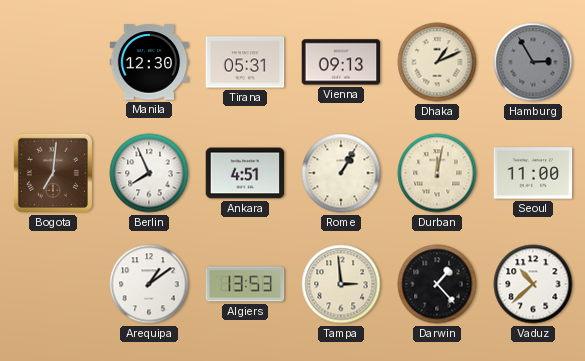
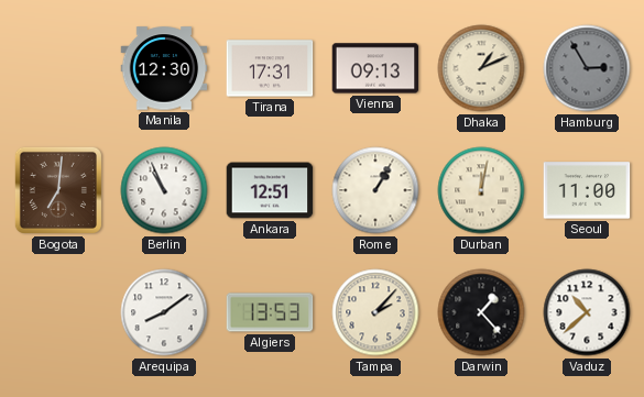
Tirana: 05:31 -> 17:31
Berlin: 7:56 -> 10:56
Ankara: 4:51 -> 12:51
Arequipa: 1:09 -> 8:09
Tampa: 2:59 -> 2:07
